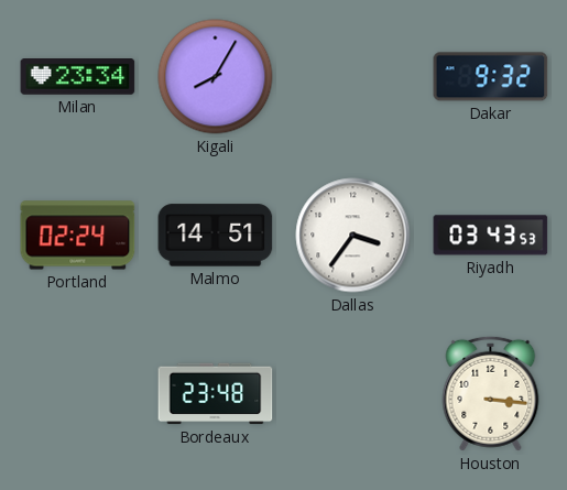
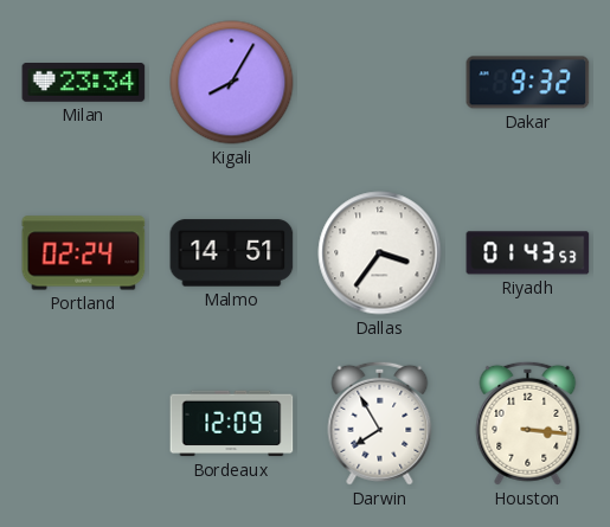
Riyadh: 03:43 -> 01:43
Bordeaux: 23:48 -> 12:09
Darwin: none -> 7:55
